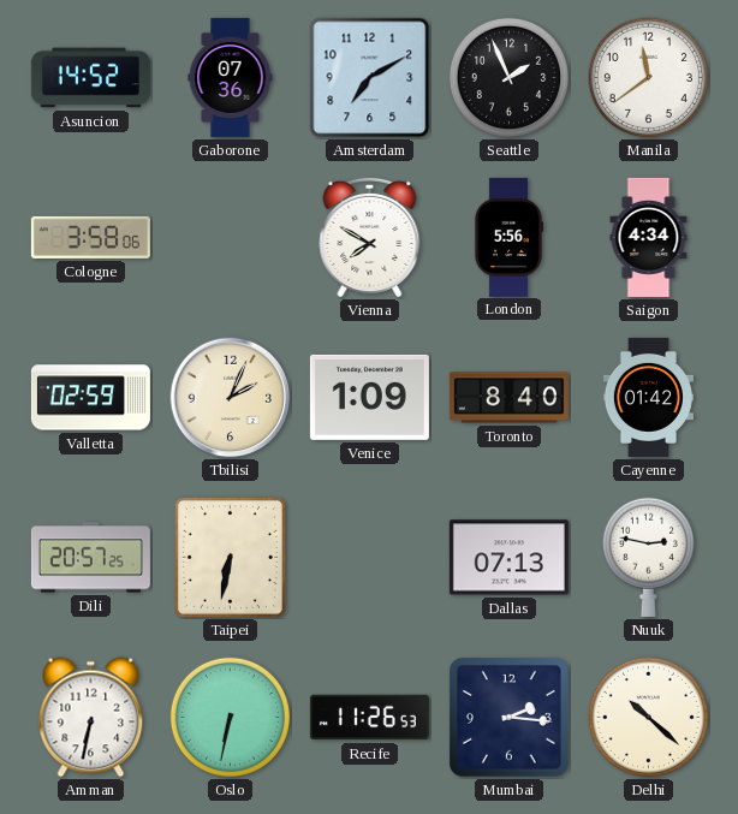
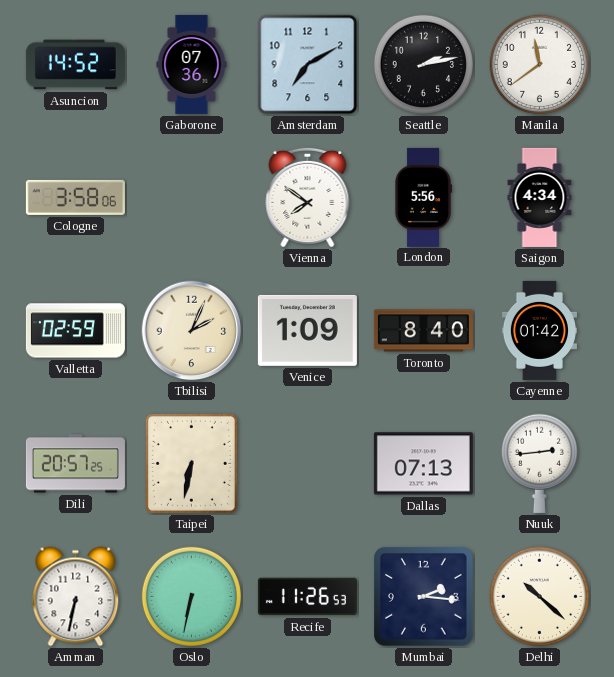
Seattle: 1:56 -> 2:13
Vienna: 7:50 -> 7:51
Nuuk: 2:47 -> 2:44
